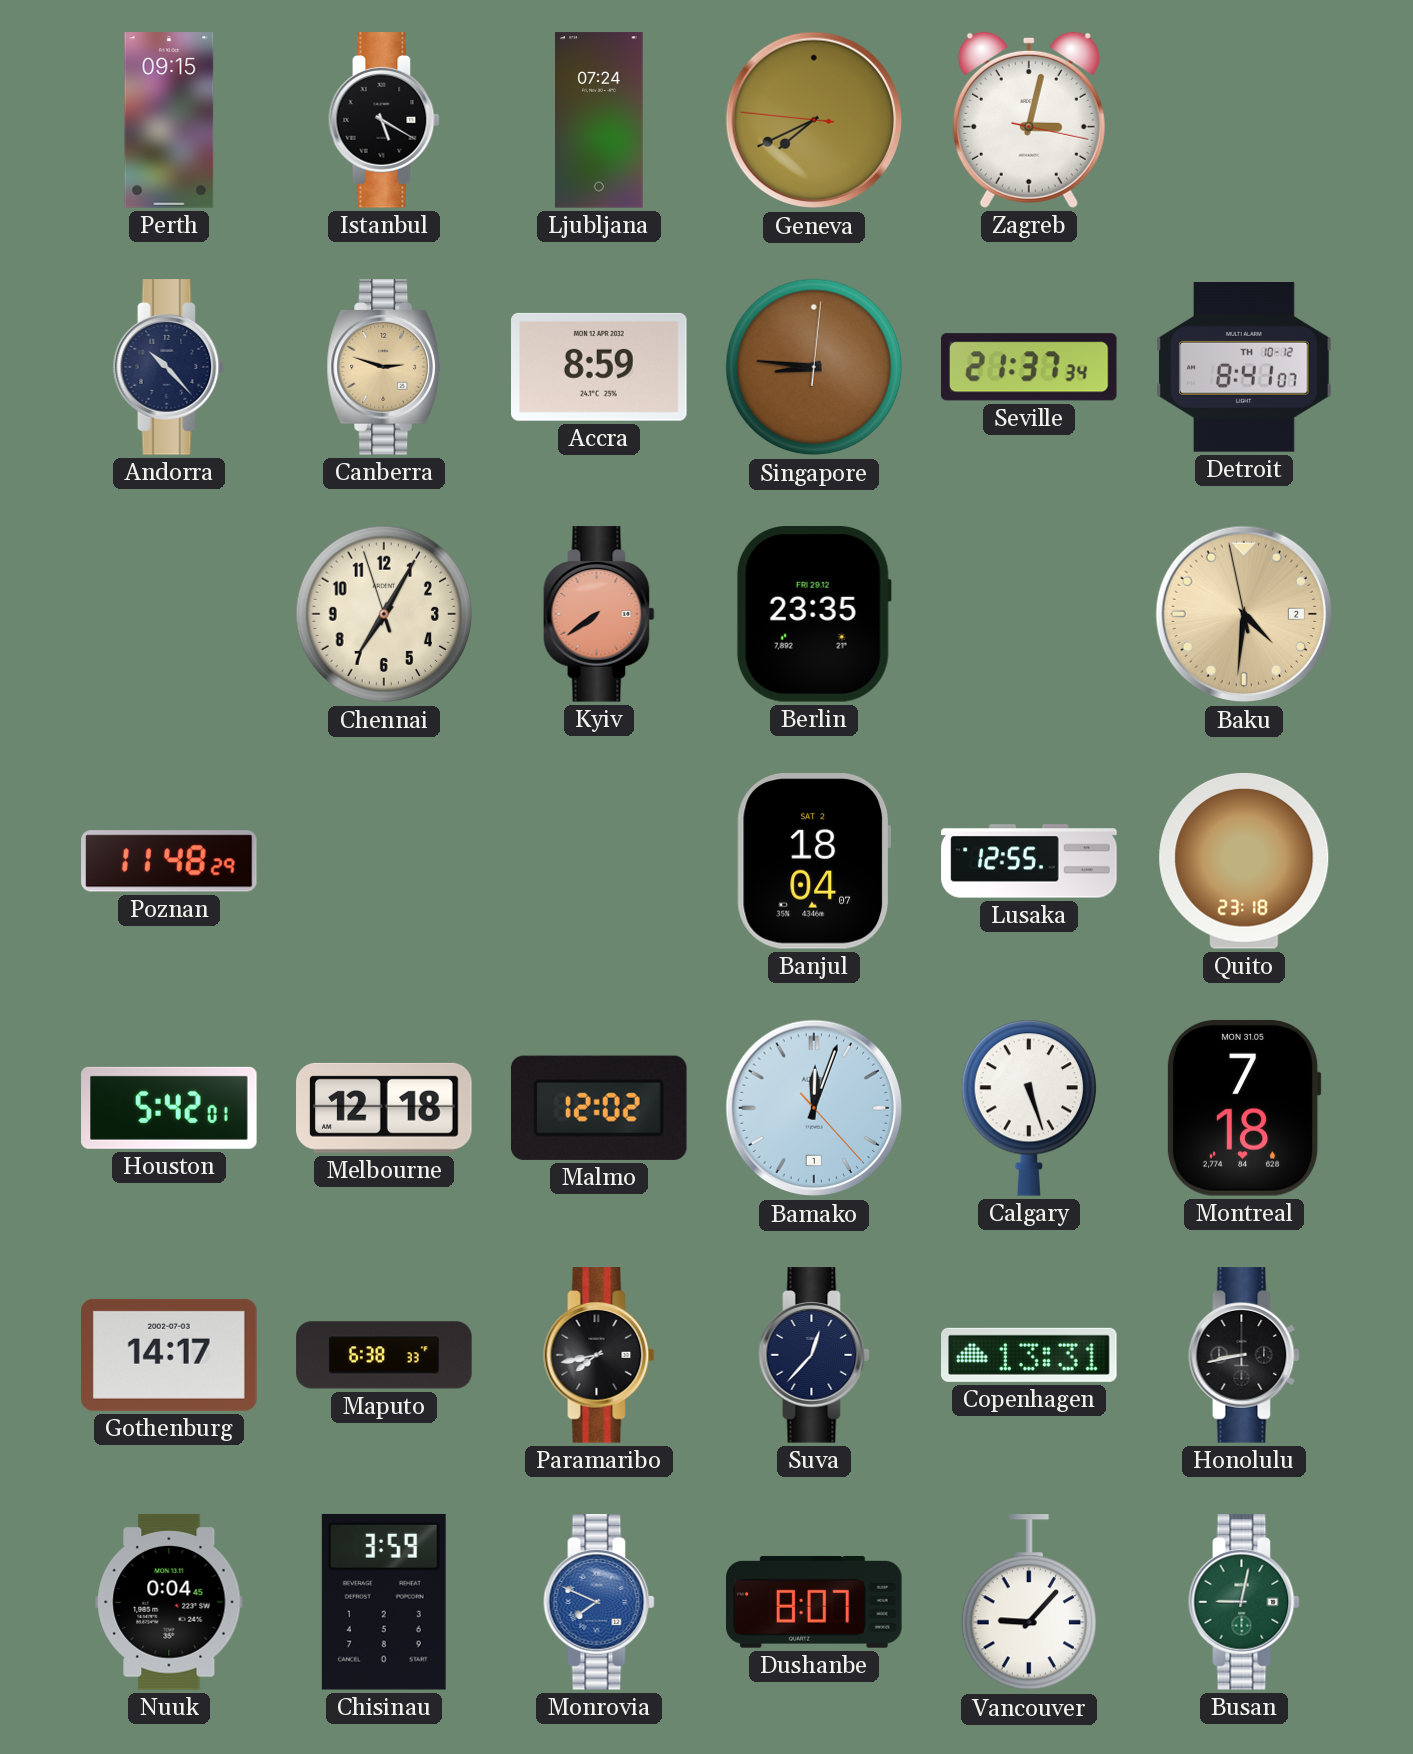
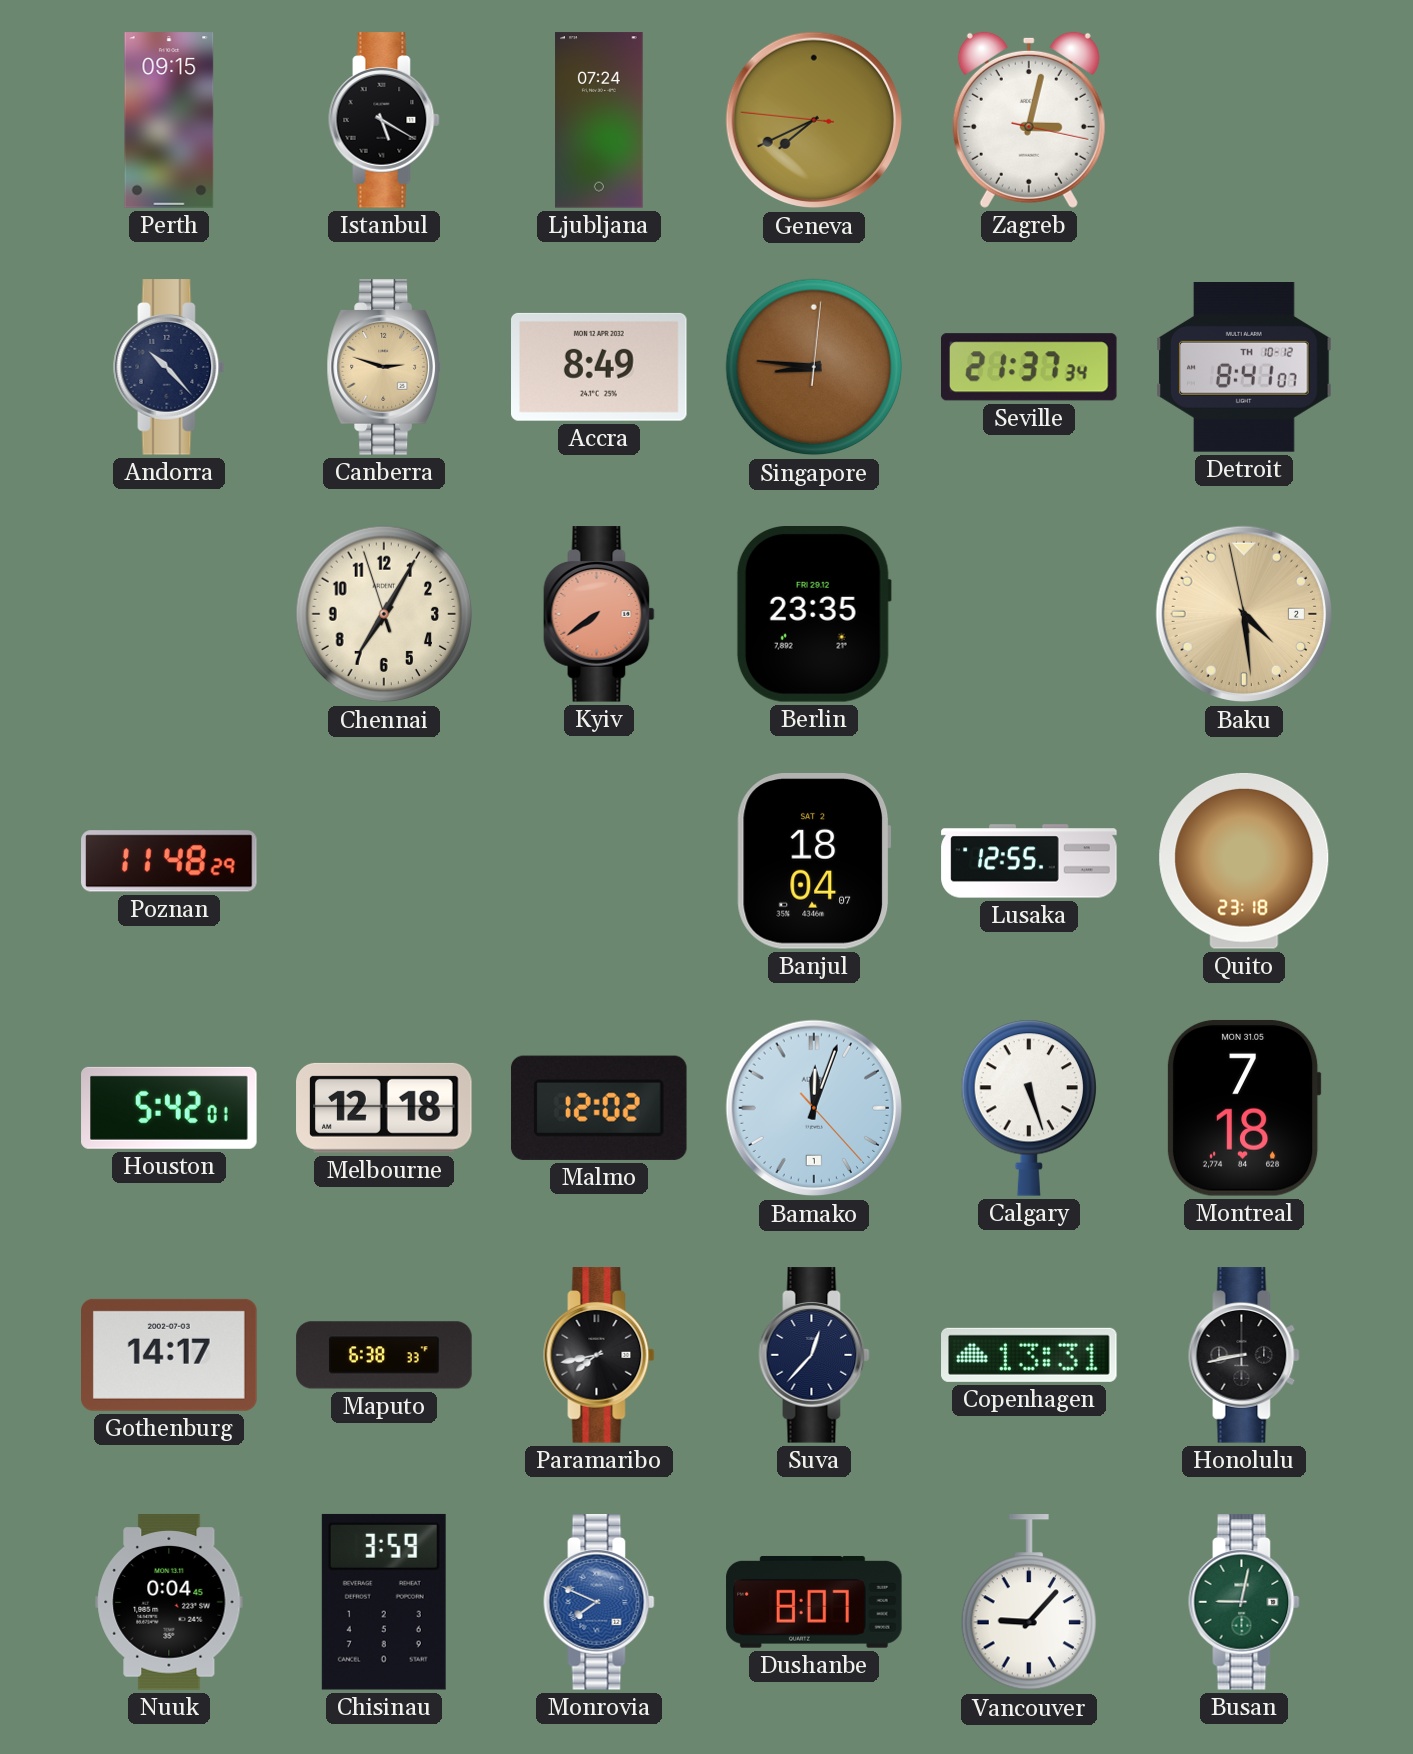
Accra: 8:59 -> 8:49
Baku: 4:30 -> 4:28
